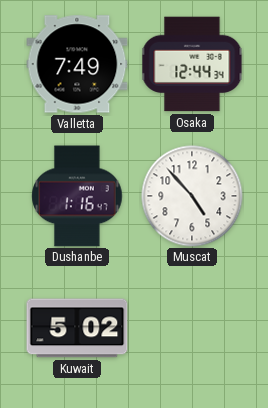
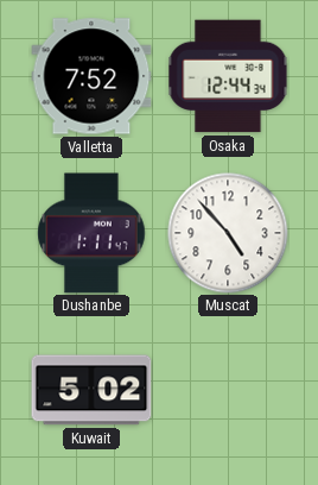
Valletta: 7:49 -> 7:52
Dushanbe: 1:16 -> 1:11
